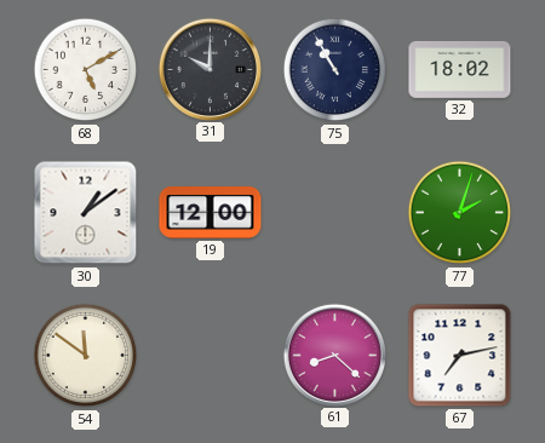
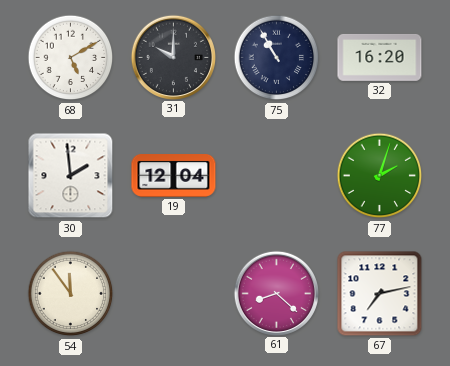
32: 18:02 -> 16:20
30: 1:09 -> 1:59
19: 12:00 -> 12:04
54: 11:51 -> 11:54
